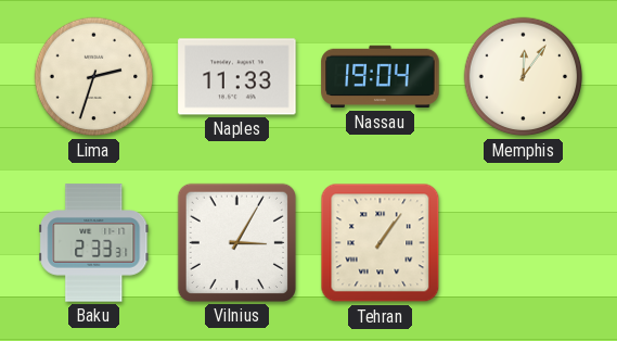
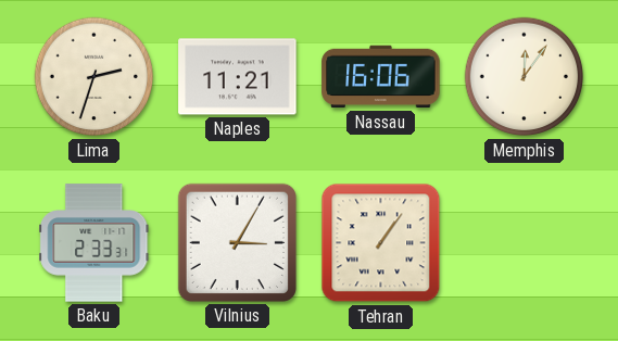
Naples: 11:33 -> 11:21
Nassau: 19:04 -> 16:06
